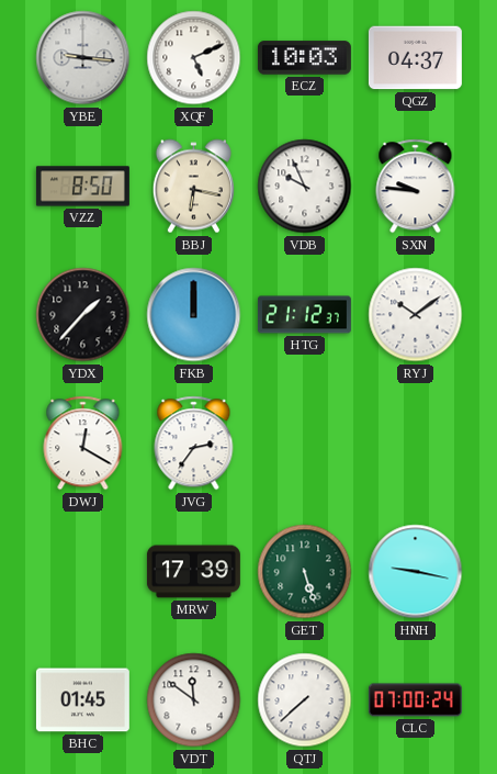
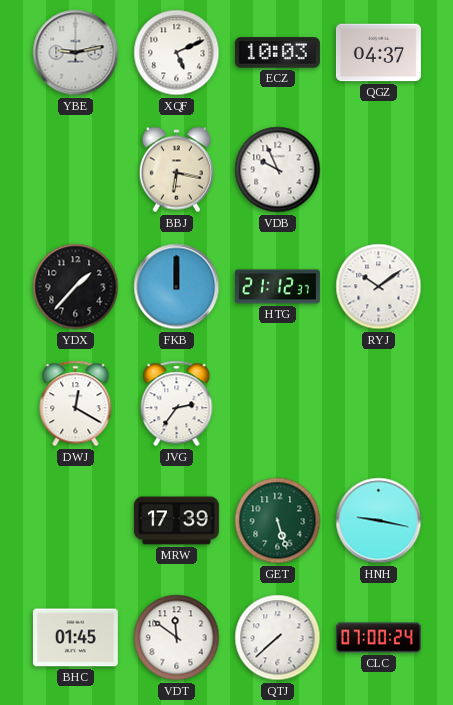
YBE: 9:16 -> 9:13
VZZ: 8:50 -> none
SXN: 9:46 -> none
